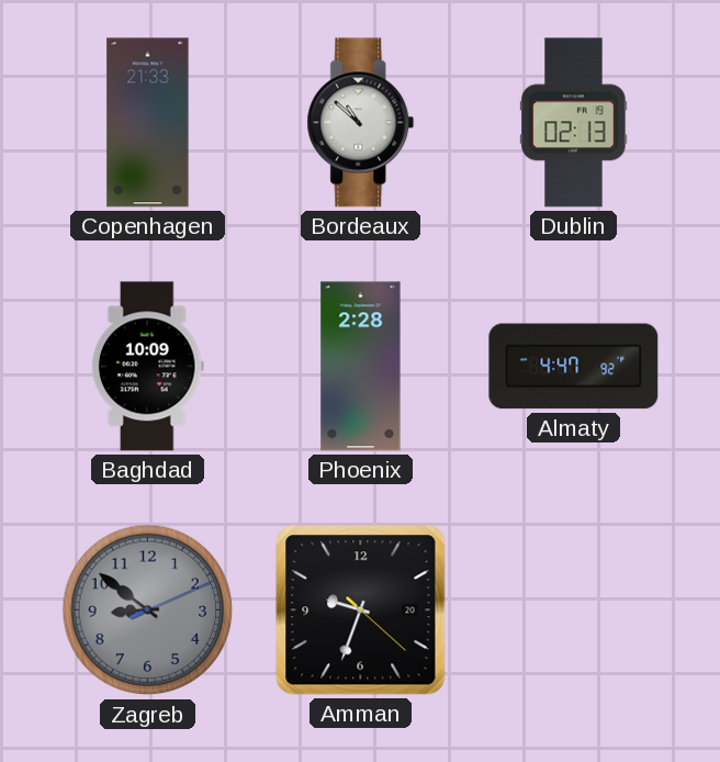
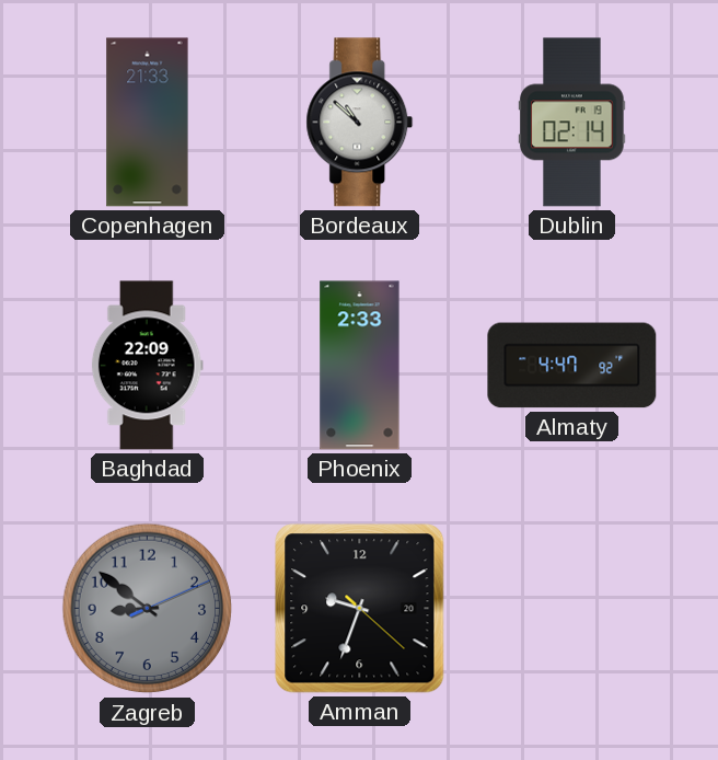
Dublin: 02:13 -> 02:14
Baghdad: 10:09 -> 22:09
Phoenix: 2:28 -> 2:33
